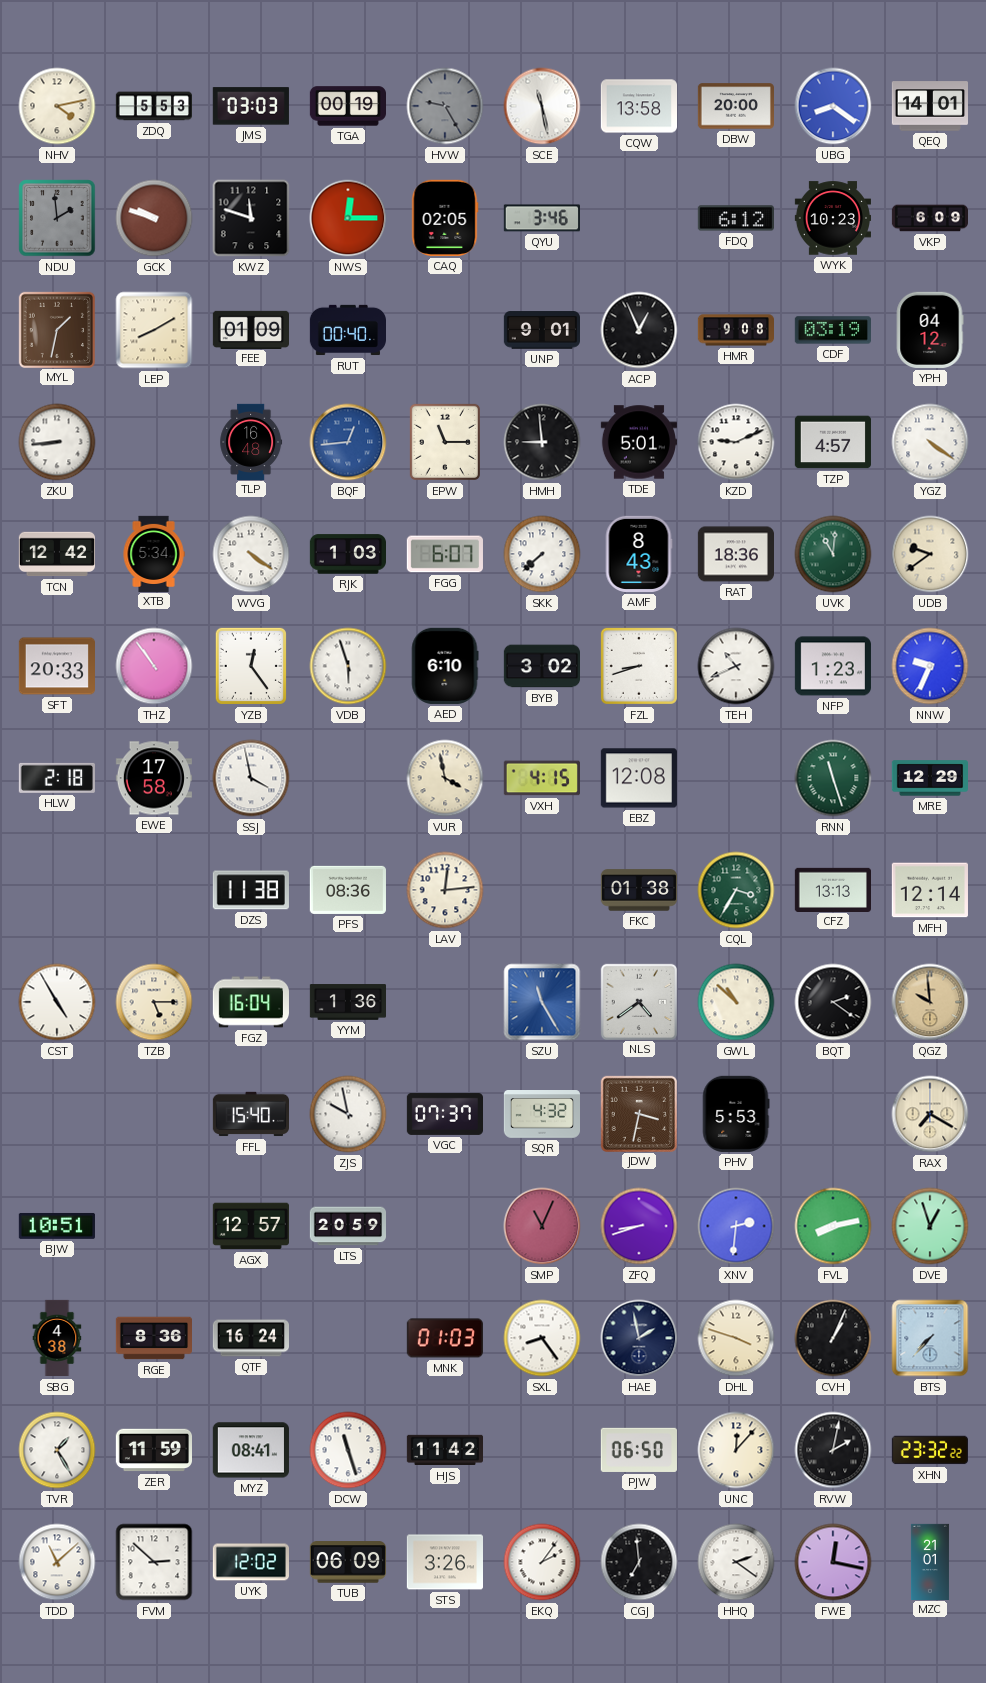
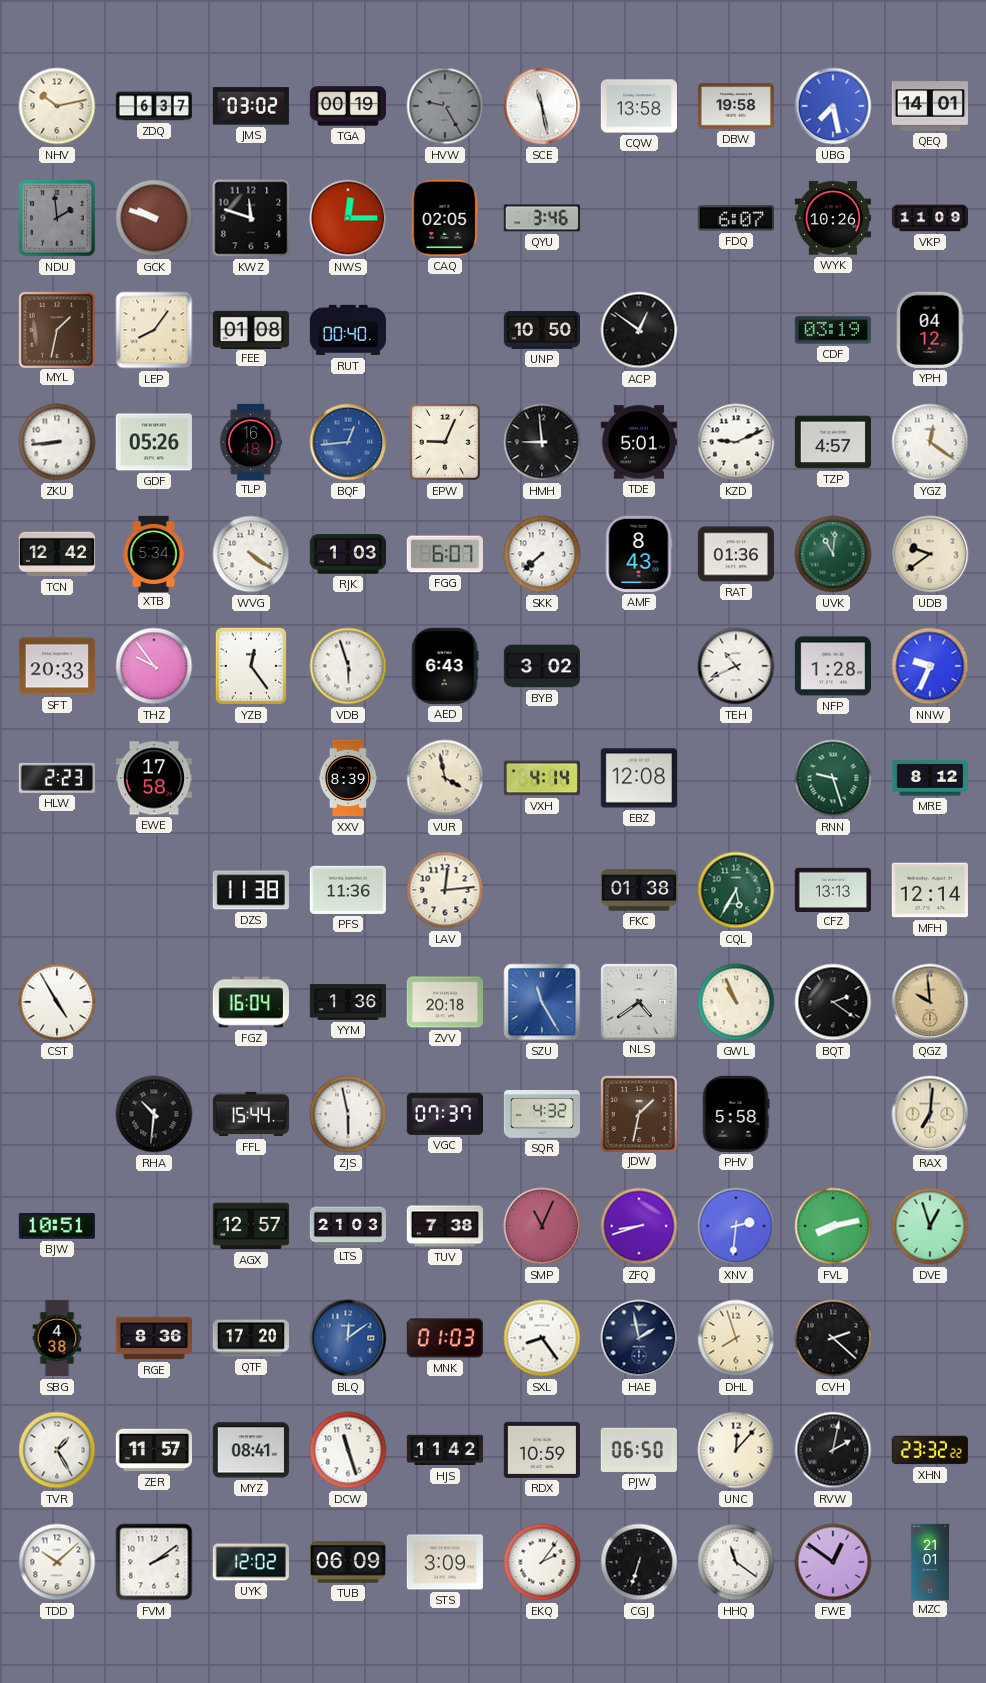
NHV: 4:13 -> 10:13
ZDQ: 5:53 -> 6:37
JMS: 03:03 -> 03:02
DBW: 20:00 -> 19:58
UBG: 8:21 -> 7:28
FDQ: 6:12 -> 6:07
WYK: 10:23 -> 10:26
VKP: 6:09 -> 11:09
LEP: 8:10 -> 8:06
FEE: 01:09 -> 01:08
UNP: 9:01 -> 10:50
ACP: 12:56 -> 12:51
HMR: 9:08 -> none
GDF: none -> 05:26
EPW: 11:15 -> 9:04
YGZ: 4:21 -> 12:21
RAT: 18:36 -> 01:36
THZ: 10:54 -> 9:54
AED: 6:10 -> 6:43
FZL: 8:42 -> none
NFP: 1:23 -> 1:28
HLW: 2:18 -> 2:23
SSJ: 3:58 -> none
XXV: none -> 8:39
VXH: 4:15 -> 4:14
RNN: 11:27 -> 9:27
MRE: 12:29 -> 8:12
PFS: 08:36 -> 11:36
CQL: 3:35 -> 5:35
TZB: 5:15 -> none
ZVV: none -> 20:18
GWL: 10:52 -> 10:56
RHA: none -> 10:31
FFL: 15:40 -> 15:44
ZJS: 9:58 -> 5:58
JDW: 3:32 -> 1:32
PHV: 5:53 -> 5:58
RAX: 7:20 -> 7:01
LTS: 20:59 -> 21:03
TUV: none -> 7:38
QTF: 16:24 -> 17:20
BLQ: none -> 12:09
DHL: 3:48 -> 7:57
CVH: 1:04 -> 2:22
BTS: 7:37 -> none
ZER: 11:59 -> 11:57
RDX: none -> 10:59
TDD: 11:08 -> 10:08
FVM: 2:52 -> 2:09
STS: 3:26 -> 3:09
CGJ: 6:59 -> 6:33
HHQ: 2:21 -> 11:21
FWE: 12:17 -> 12:51
